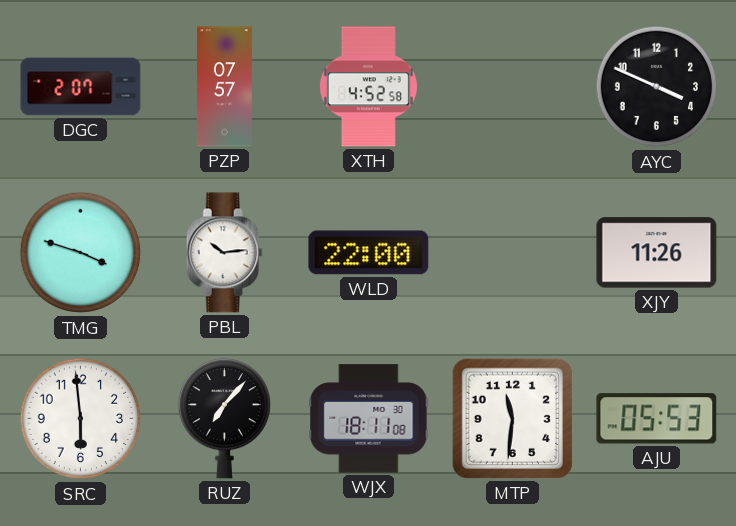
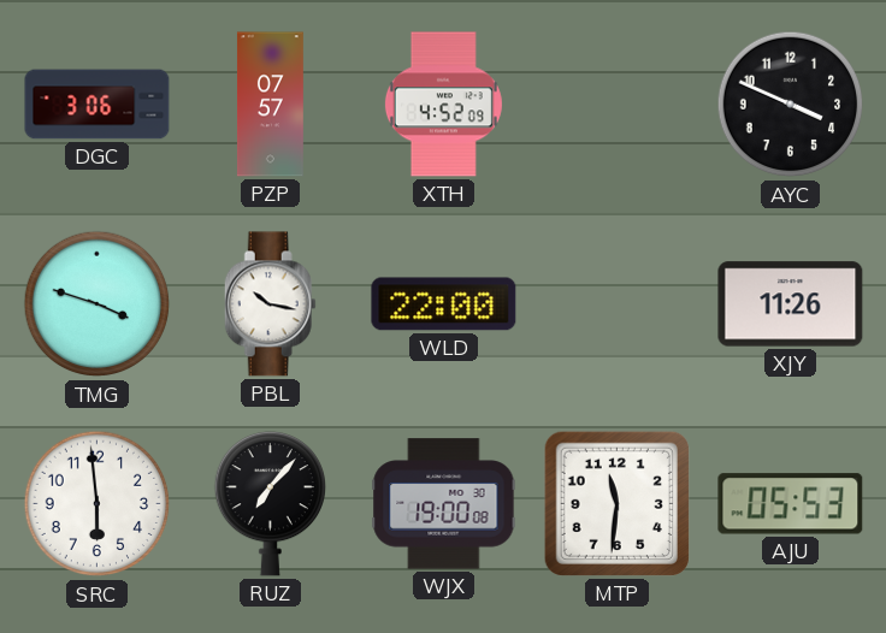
DGC: 2:07 -> 3:06
XTH: 4:52:58 -> 4:52:09
PBL: 10:14 -> 10:17
WJX: 18:11 -> 19:00
